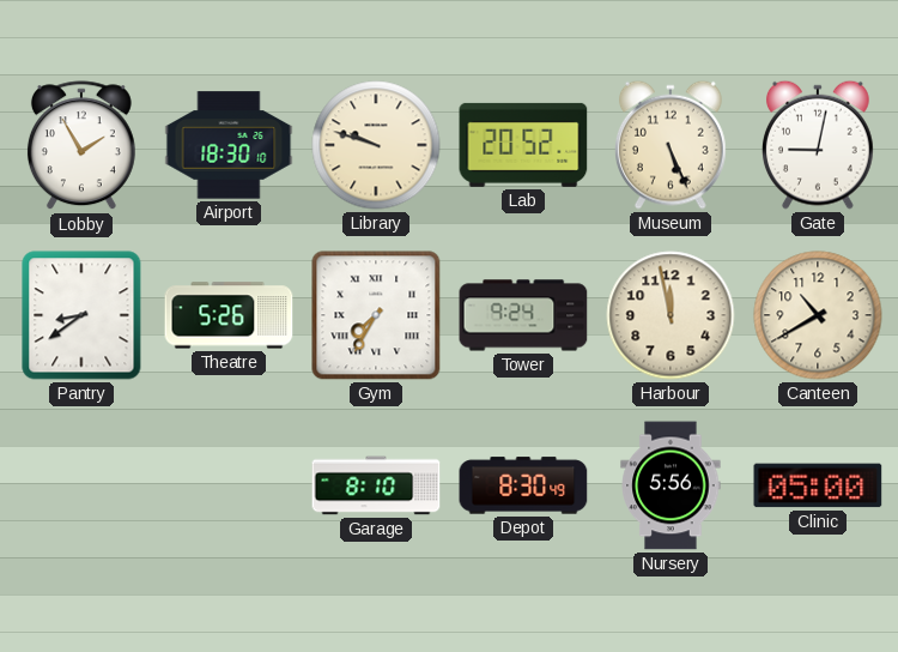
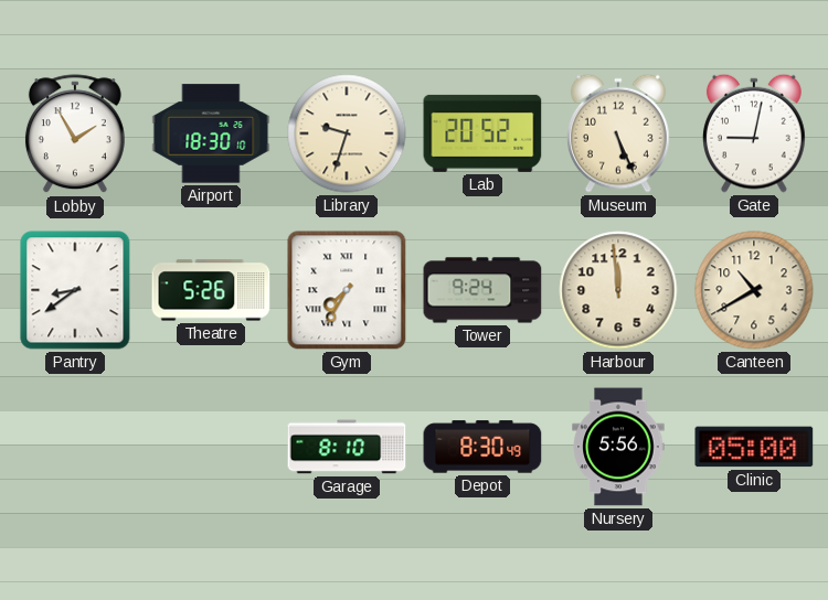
Library: 9:48 -> 9:33
Harbour: 11:58 -> 11:59
